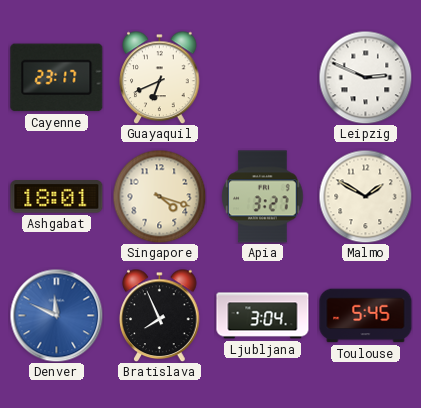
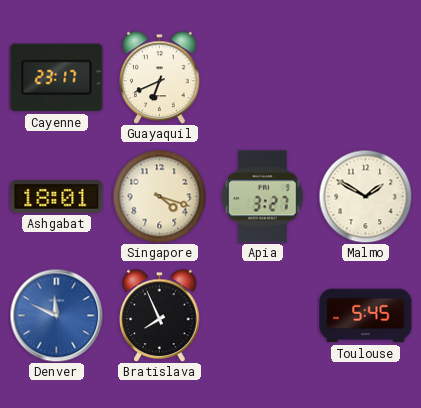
Leipzig: 2:49 -> none
Ljubljana: 3:04 -> none
